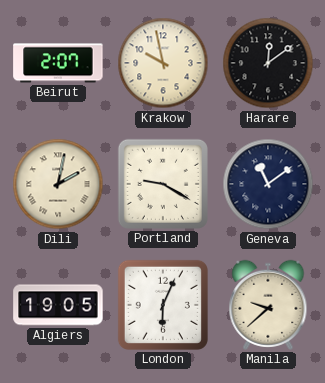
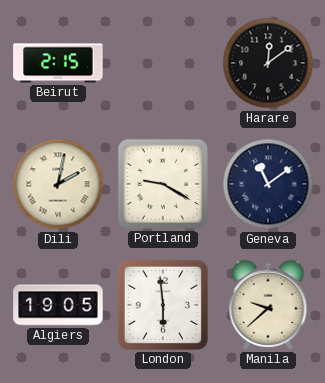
Beirut: 2:07 -> 2:15
Krakow: 9:58 -> none
London: 6:04 -> 5:59
